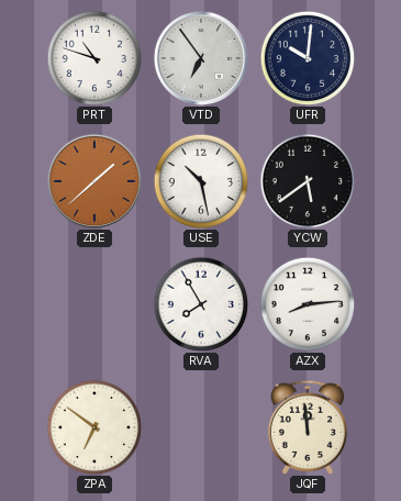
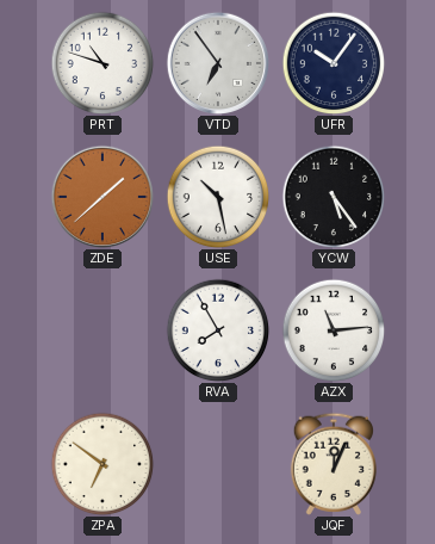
UFR: 10:01 -> 10:06
YCW: 5:39 -> 5:24
AZX: 8:14 -> 11:14
JQF: 11:59 -> 12:04
